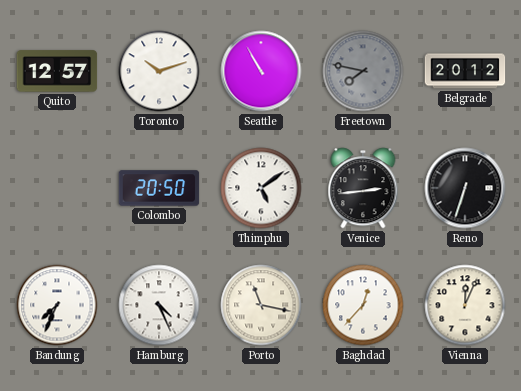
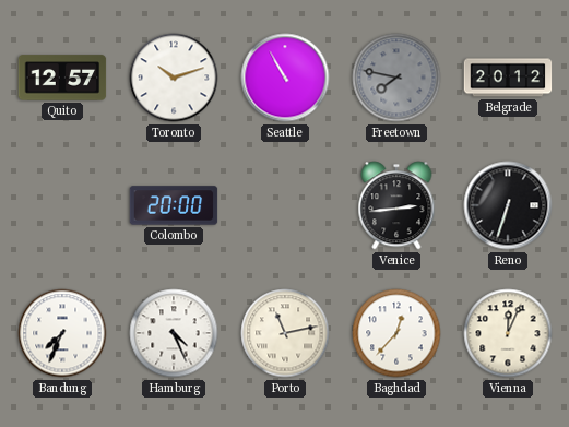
Colombo: 20:50 -> 20:00
Thimphu: 5:09 -> none
Porto: 11:17 -> 11:13
